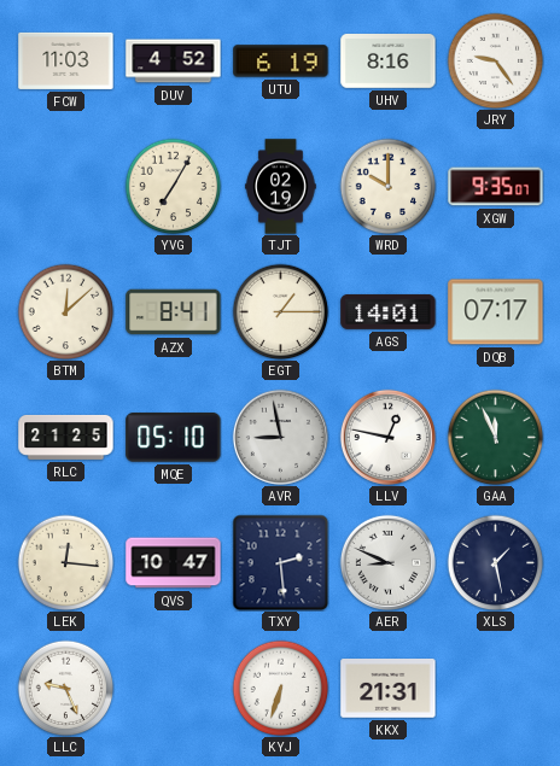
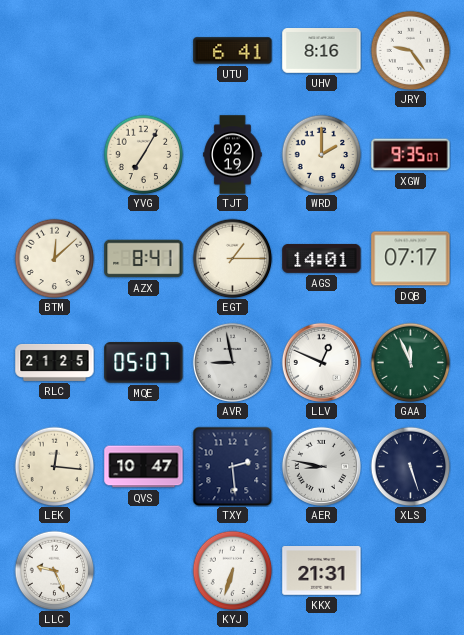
FCW: 11:03 -> none
DUV: 4:52 -> none
UTU: 6:19 -> 6:41
WRD: 10:00 -> 2:00
MQE: 05:10 -> 05:07
LLV: 12:47 -> 12:49
AER: 8:49 -> 8:47
XLS: 1:28 -> 5:27
